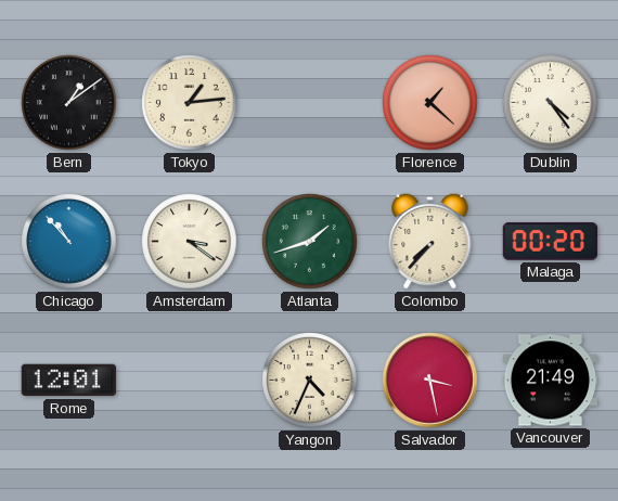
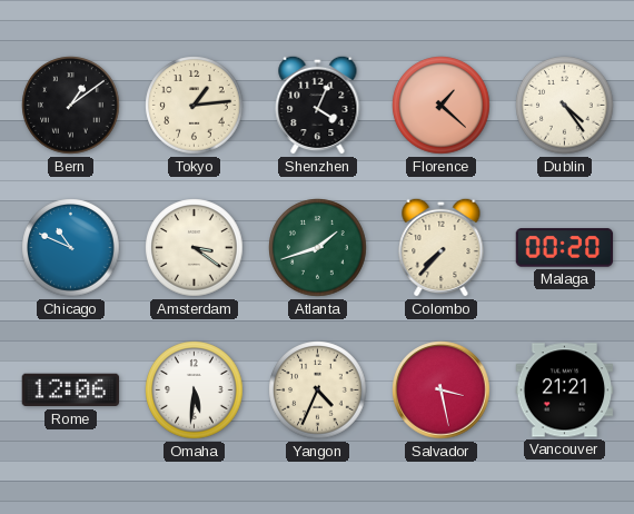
Shenzhen: none -> 4:04
Chicago: 10:53 -> 10:49
Rome: 12:01 -> 12:06
Omaha: none -> 5:31
Vancouver: 21:49 -> 21:21
